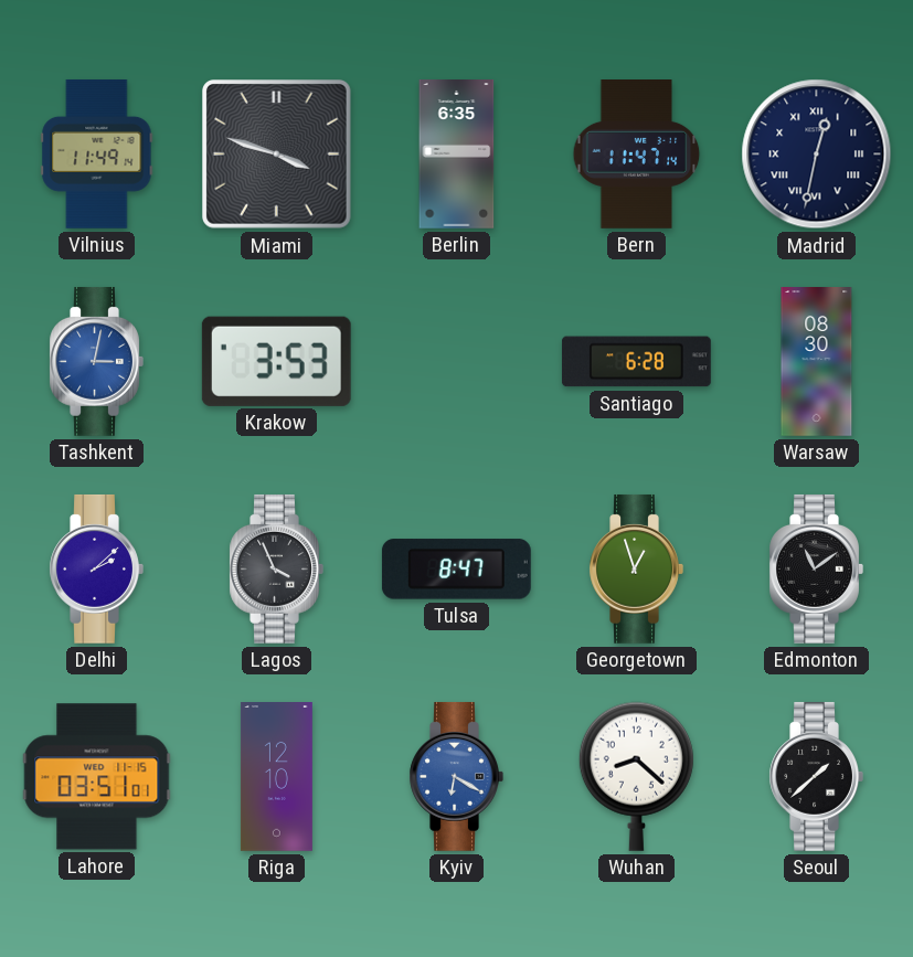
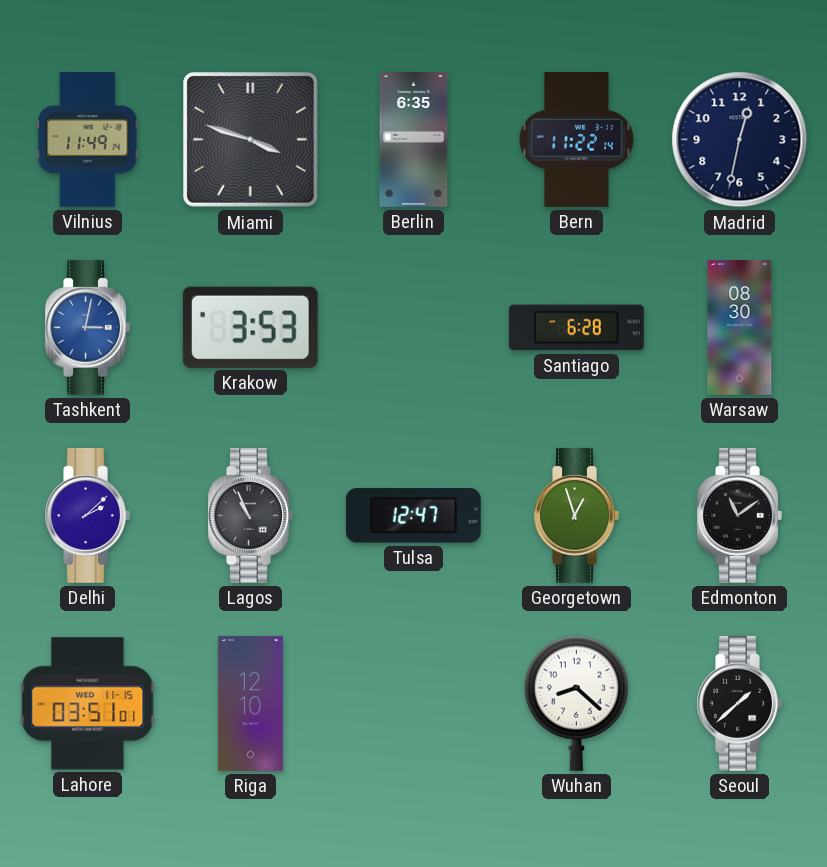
Bern: 11:47 -> 11:22
Madrid numerals: Roman -> Arabic
Lagos: 3:56 -> 10:56
Tulsa: 8:47 -> 12:47
Kyiv: 6:20 -> none
